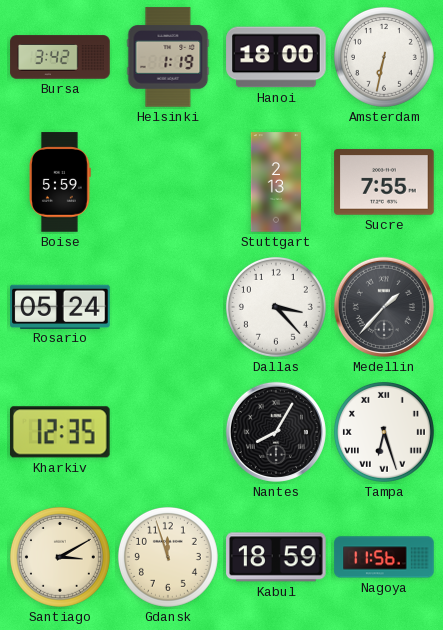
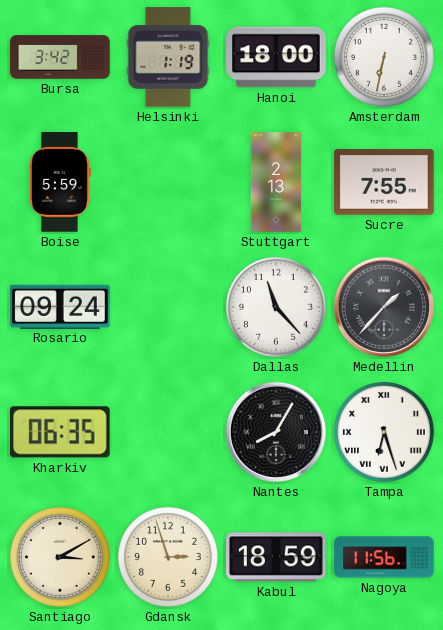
Rosario: 05:24 -> 09:24
Dallas: 3:23 -> 11:23
Kharkiv: 12:35 -> 06:35
Gdansk: 11:57 -> 2:57
